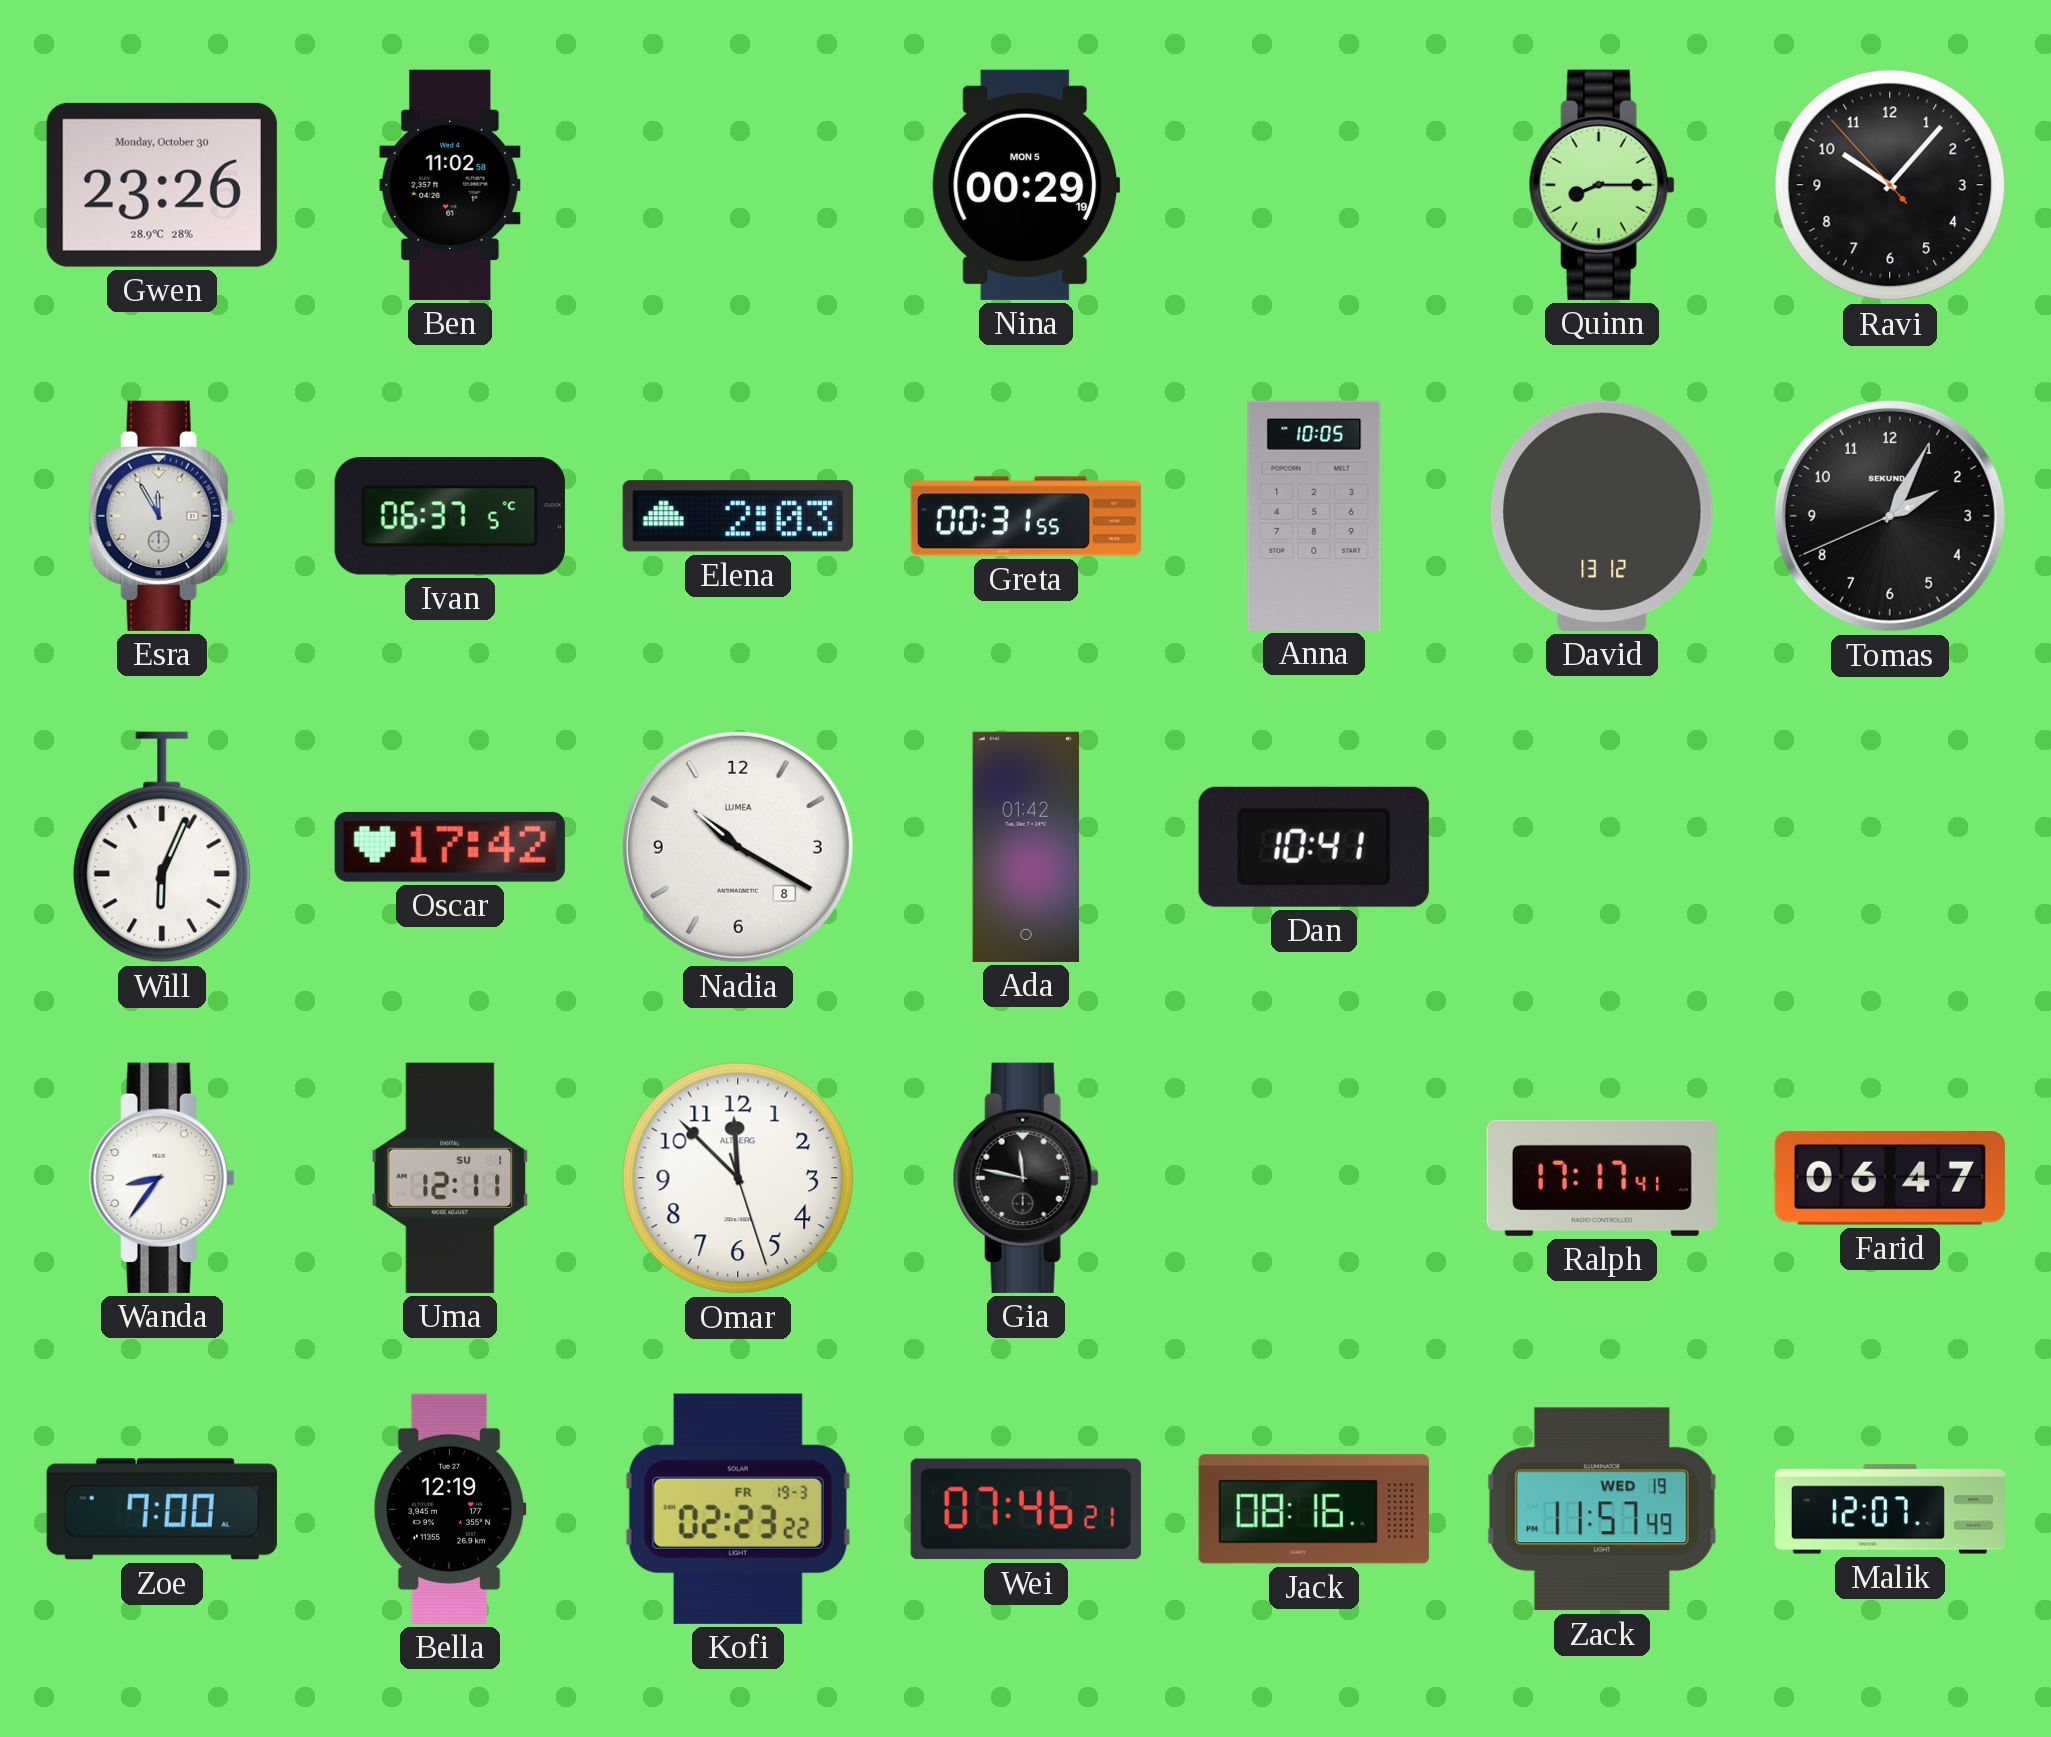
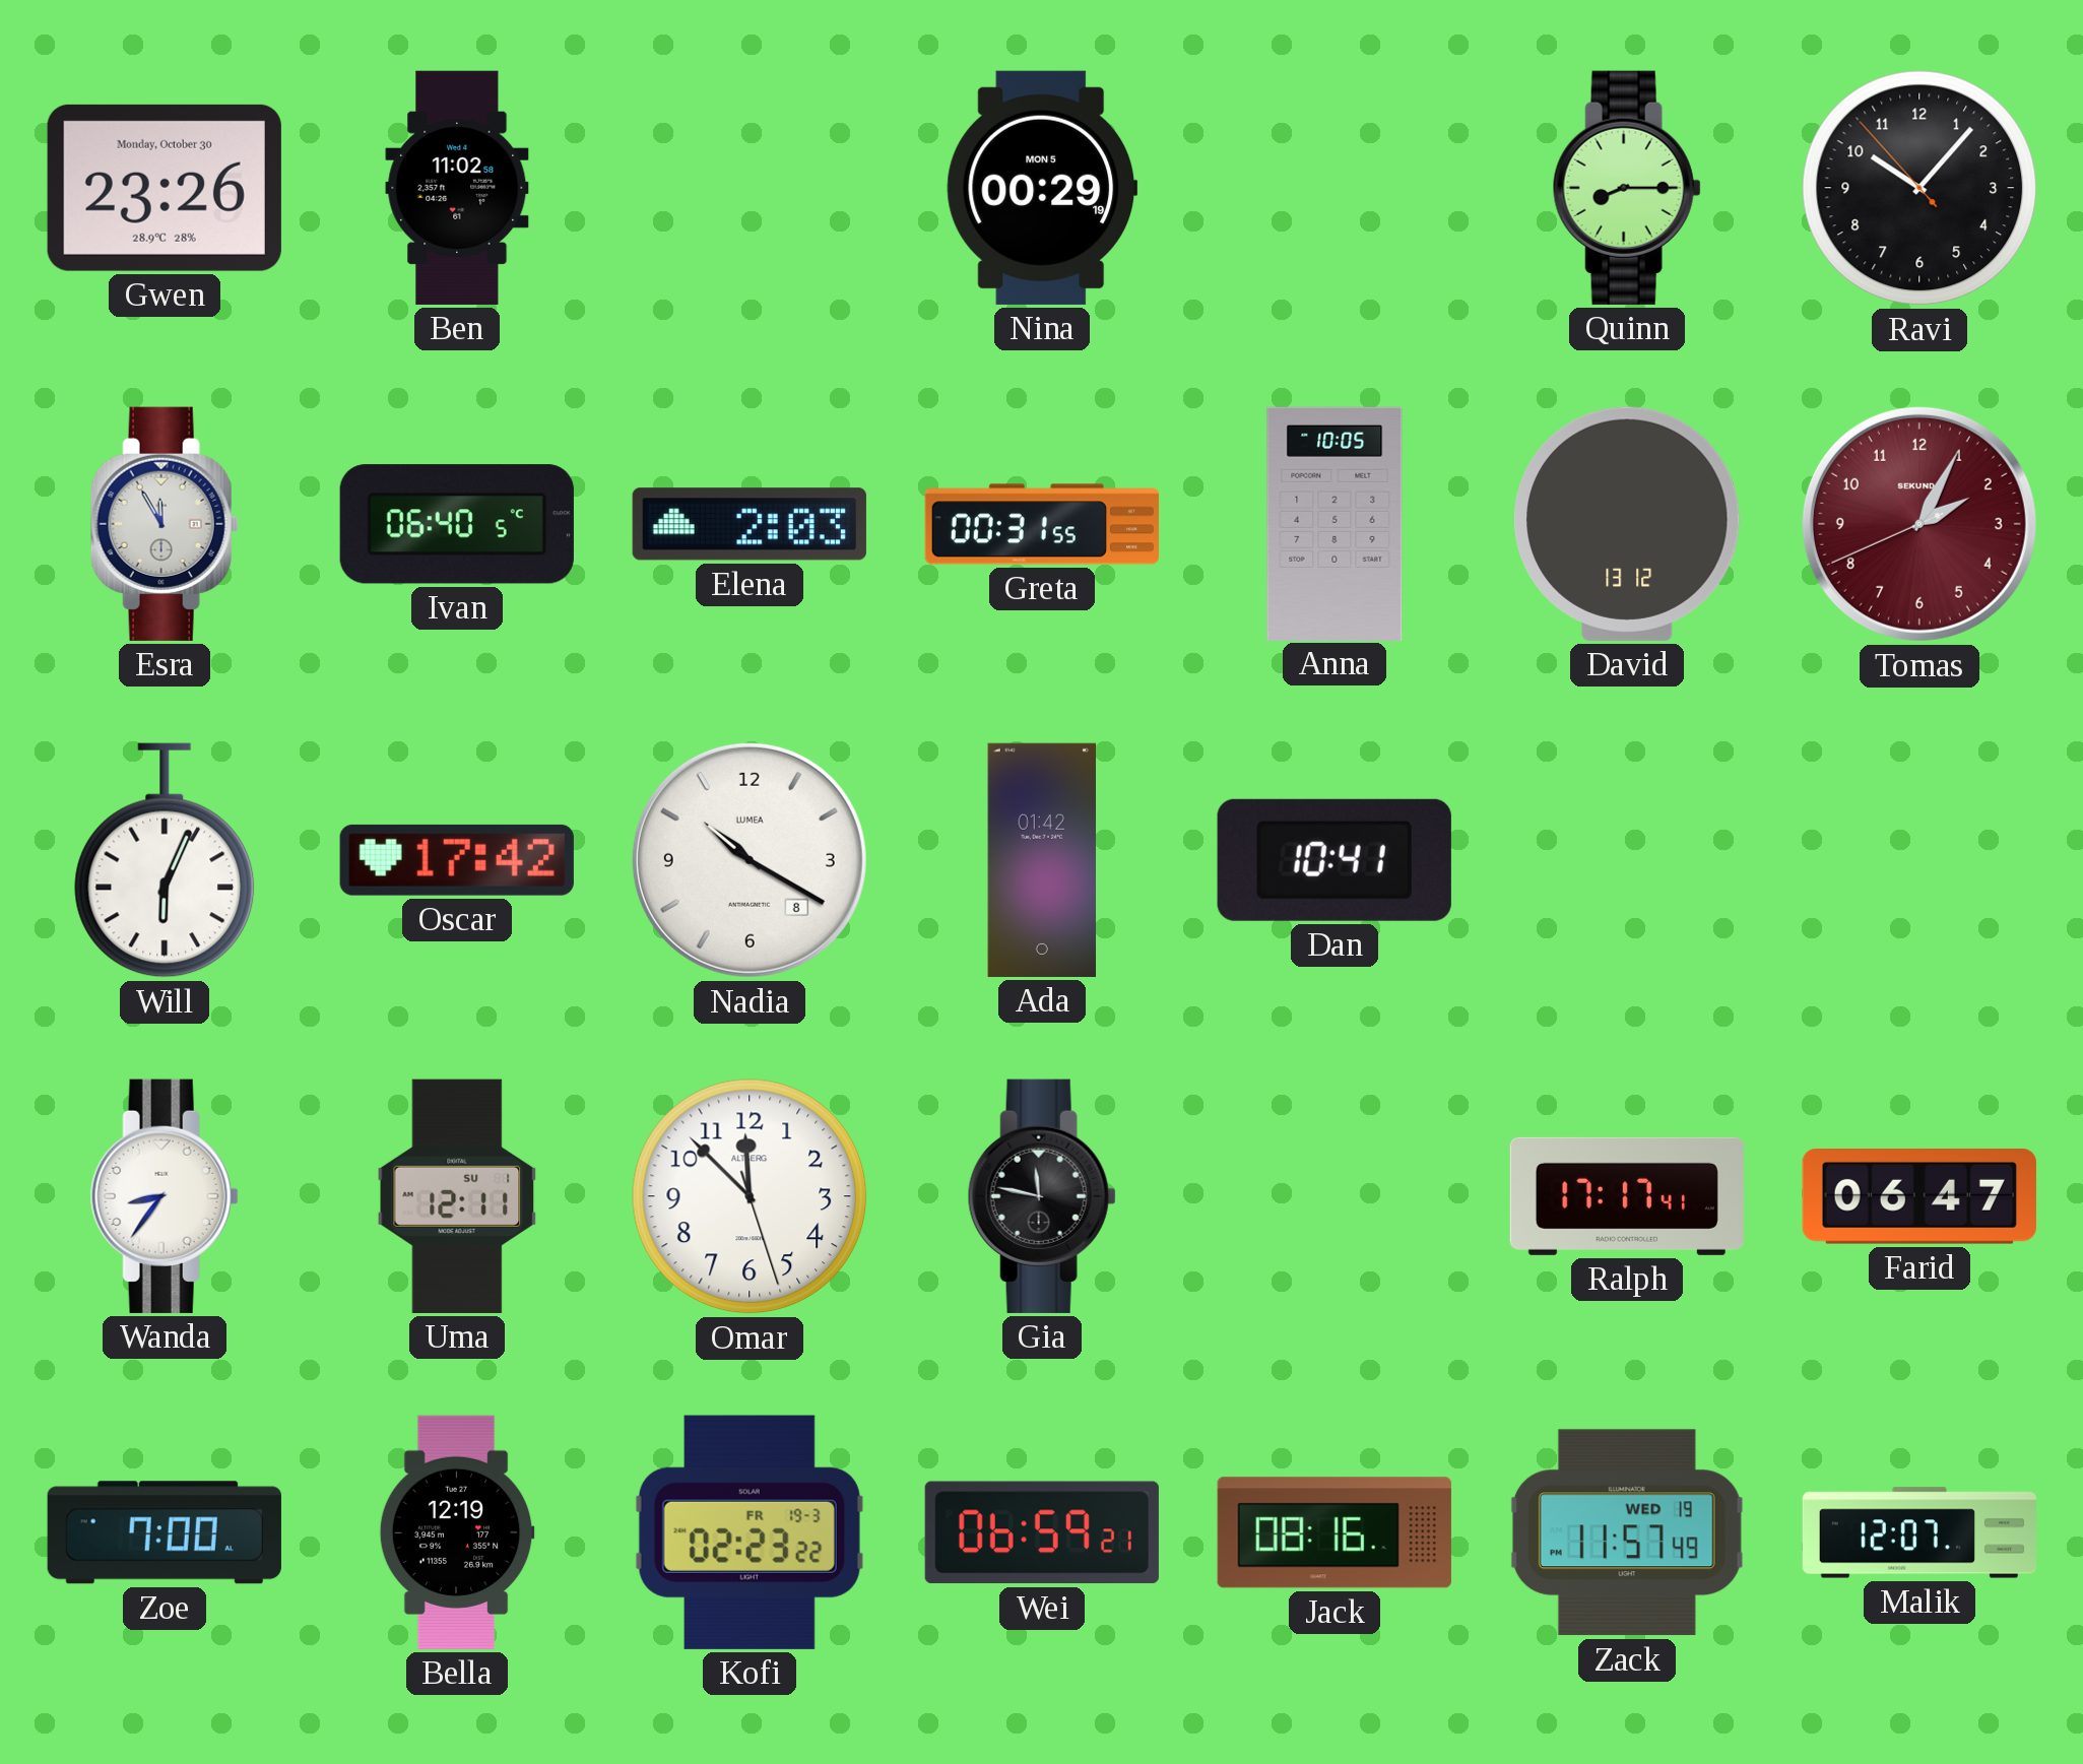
Ivan: 06:37 -> 06:40
Tomas dial: black -> burgundy
Wei: 07:46 -> 06:59
